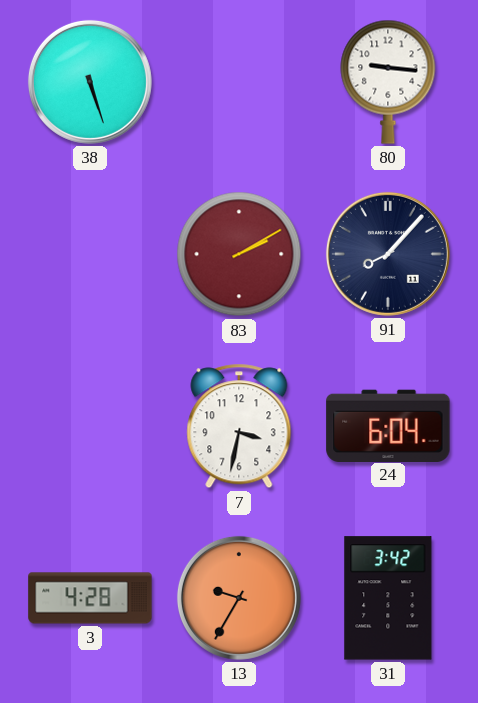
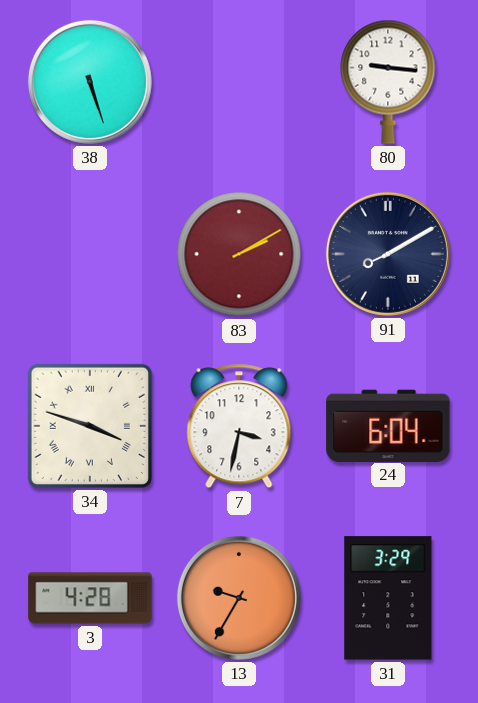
91: 8:07 -> 8:10
34: none -> 3:48
31: 3:42 -> 3:29
